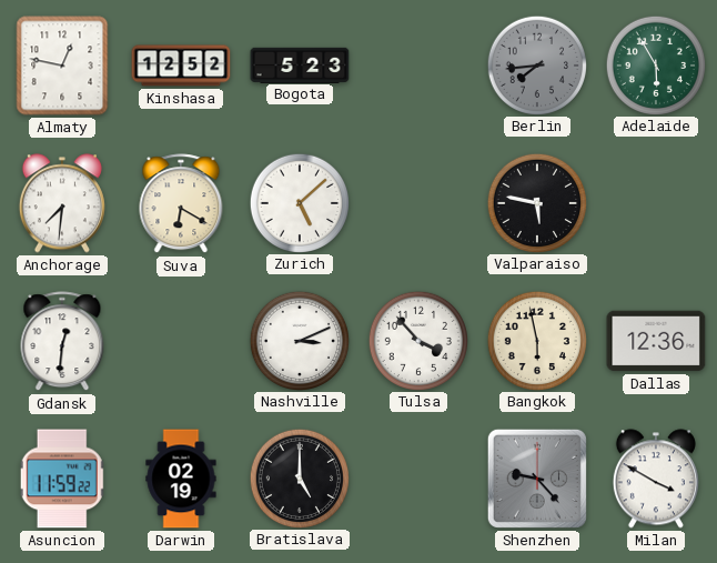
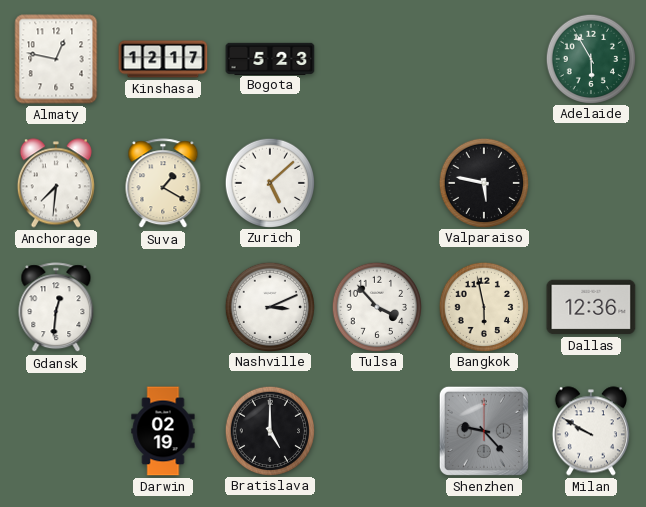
Kinshasa: 12:52 -> 12:17
Berlin: 7:44 -> none
Suva: 6:20 -> 1:20
Asuncion: 11:59 -> none
Milan: 3:50 -> 9:50
